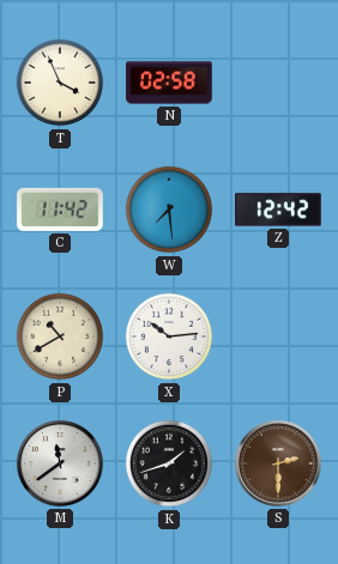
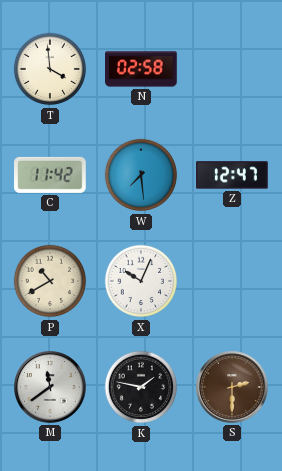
T: 3:56 -> 3:59
Z: 12:42 -> 12:47
X: 10:14 -> 10:04
K: 1:42 -> 1:47
